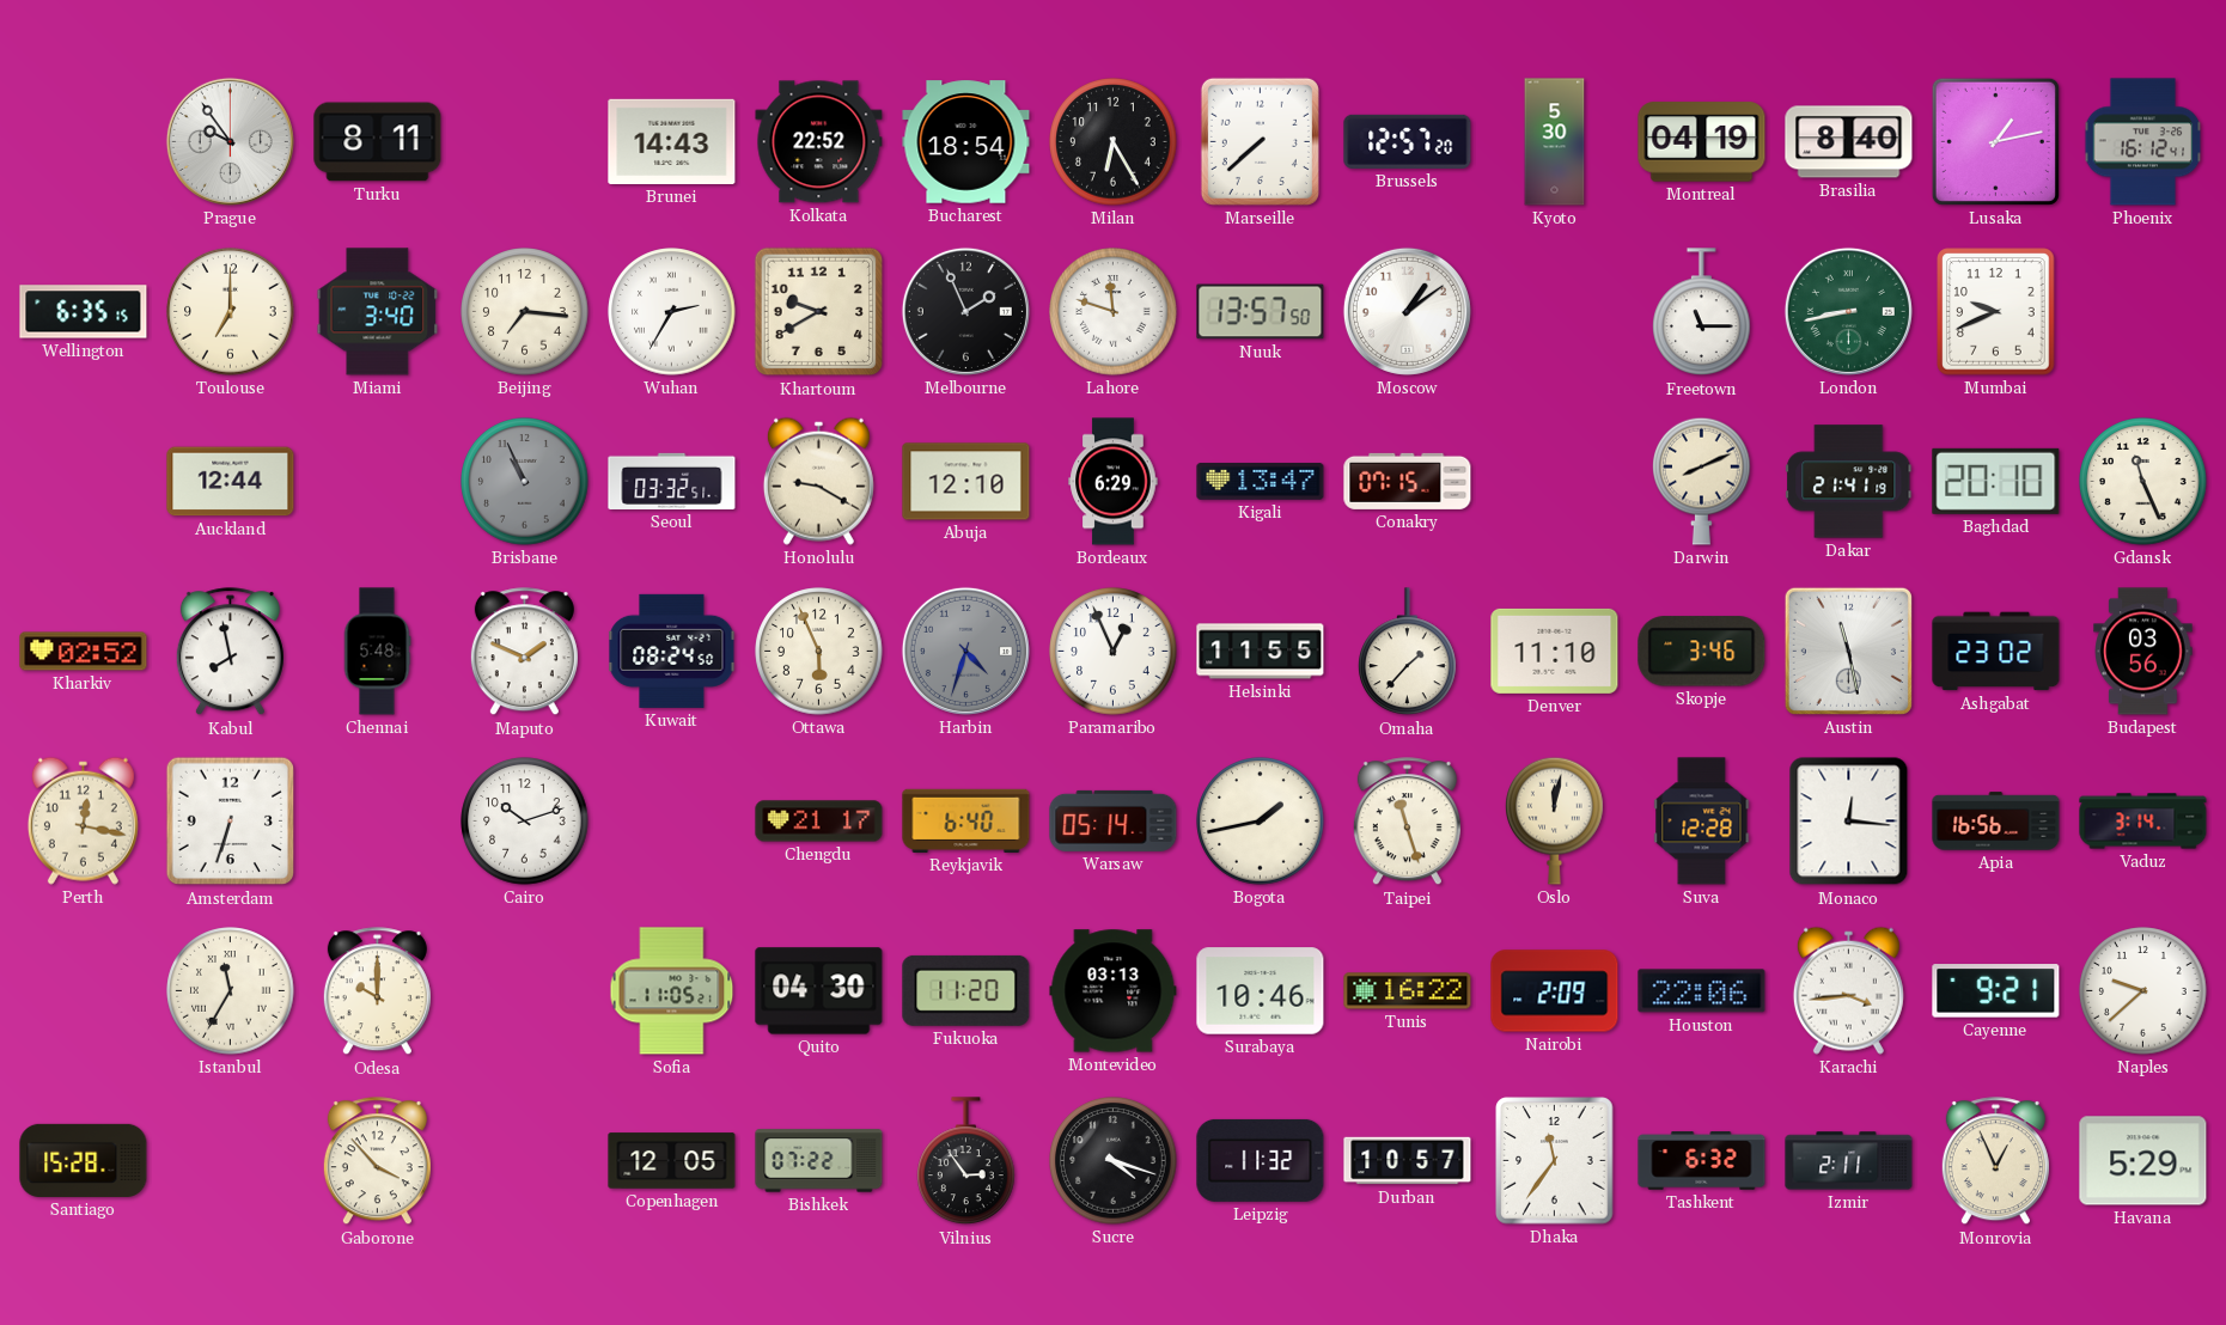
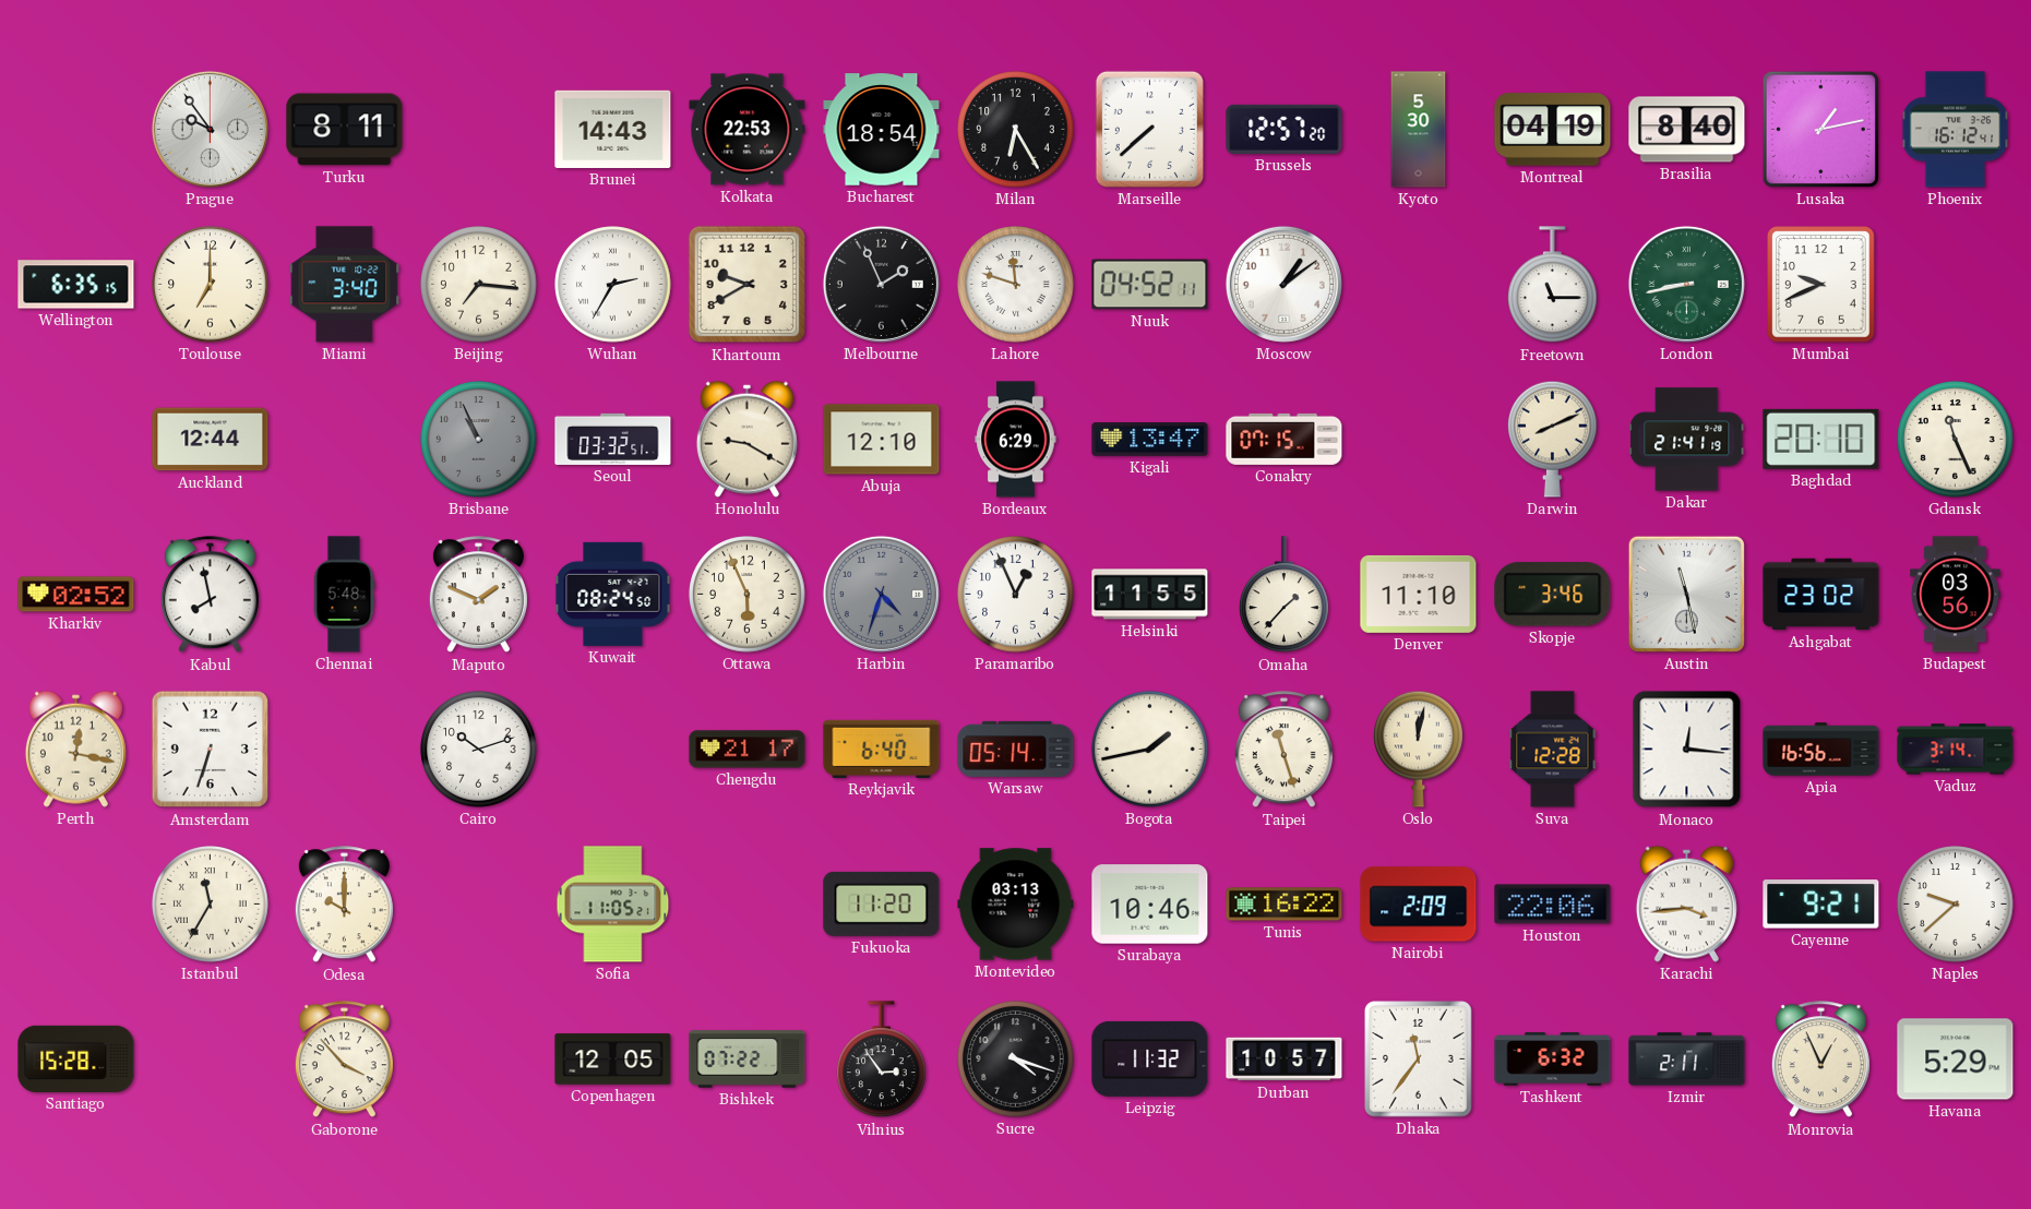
Kolkata: 22:52 -> 22:53
Nuuk: 13:57 -> 04:52
Quito: 04:30 -> none
